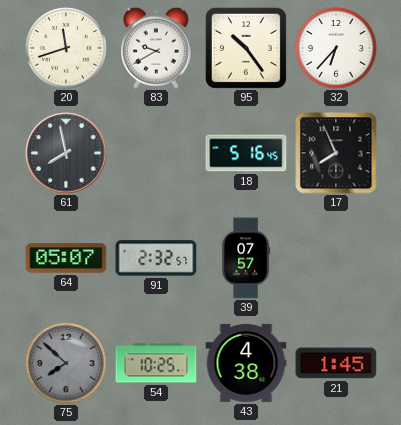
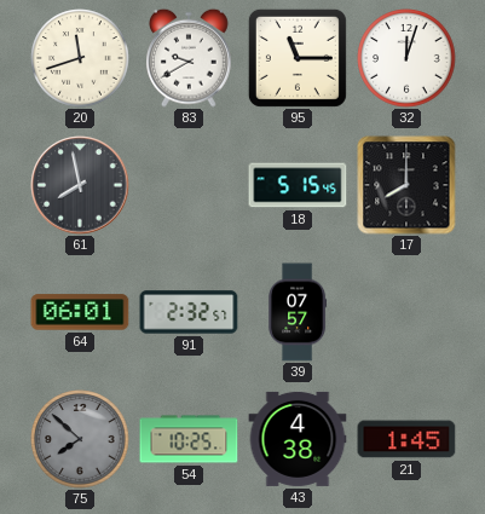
95: 10:24 -> 11:15
32: 6:37 -> 12:03
18: 5:16 -> 5:15
17: 7:56 -> 8:00
64: 05:07 -> 06:01
